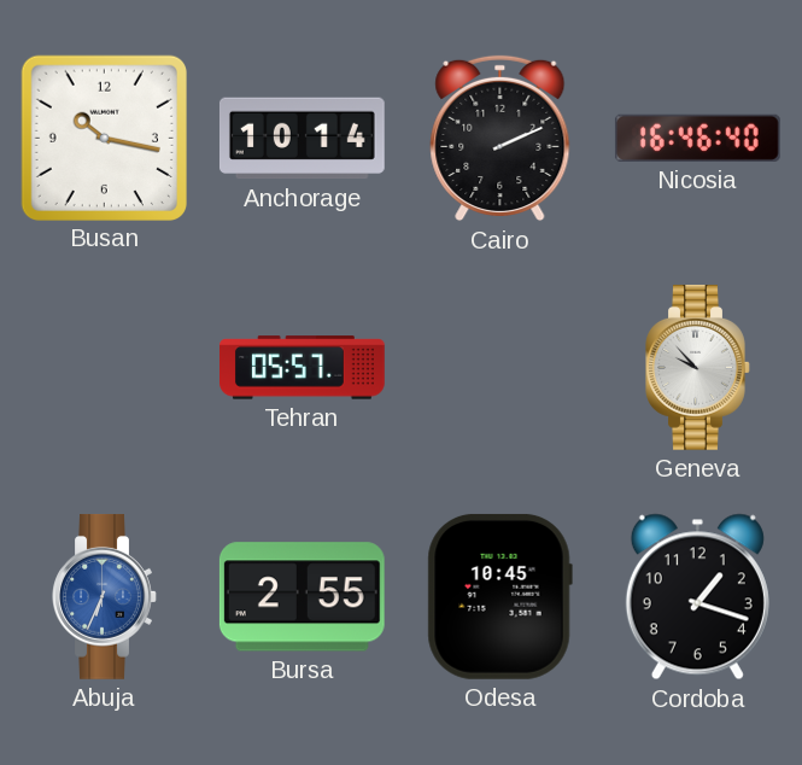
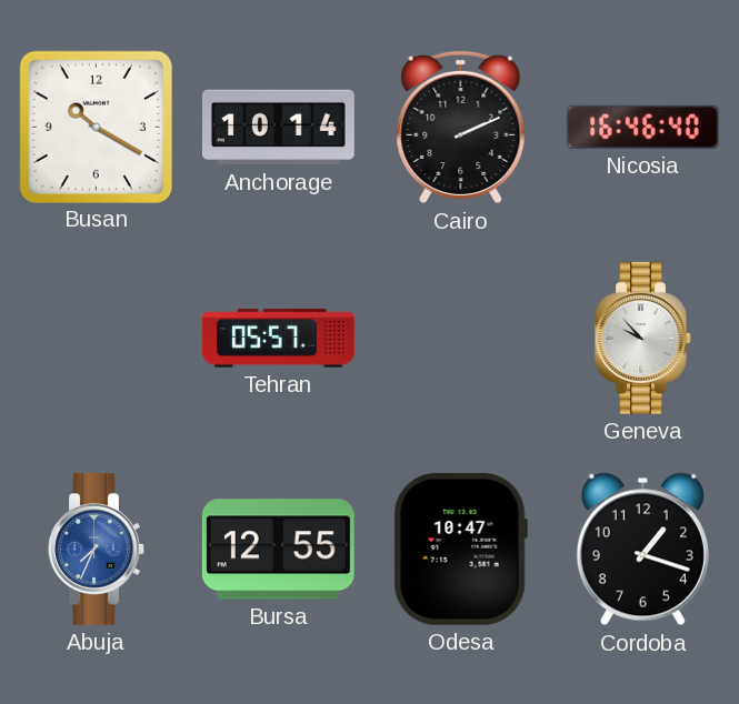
Busan: 10:17 -> 10:20
Abuja: 6:34 -> 7:34
Bursa: 2:55 -> 12:55
Odesa: 10:45 -> 10:47
